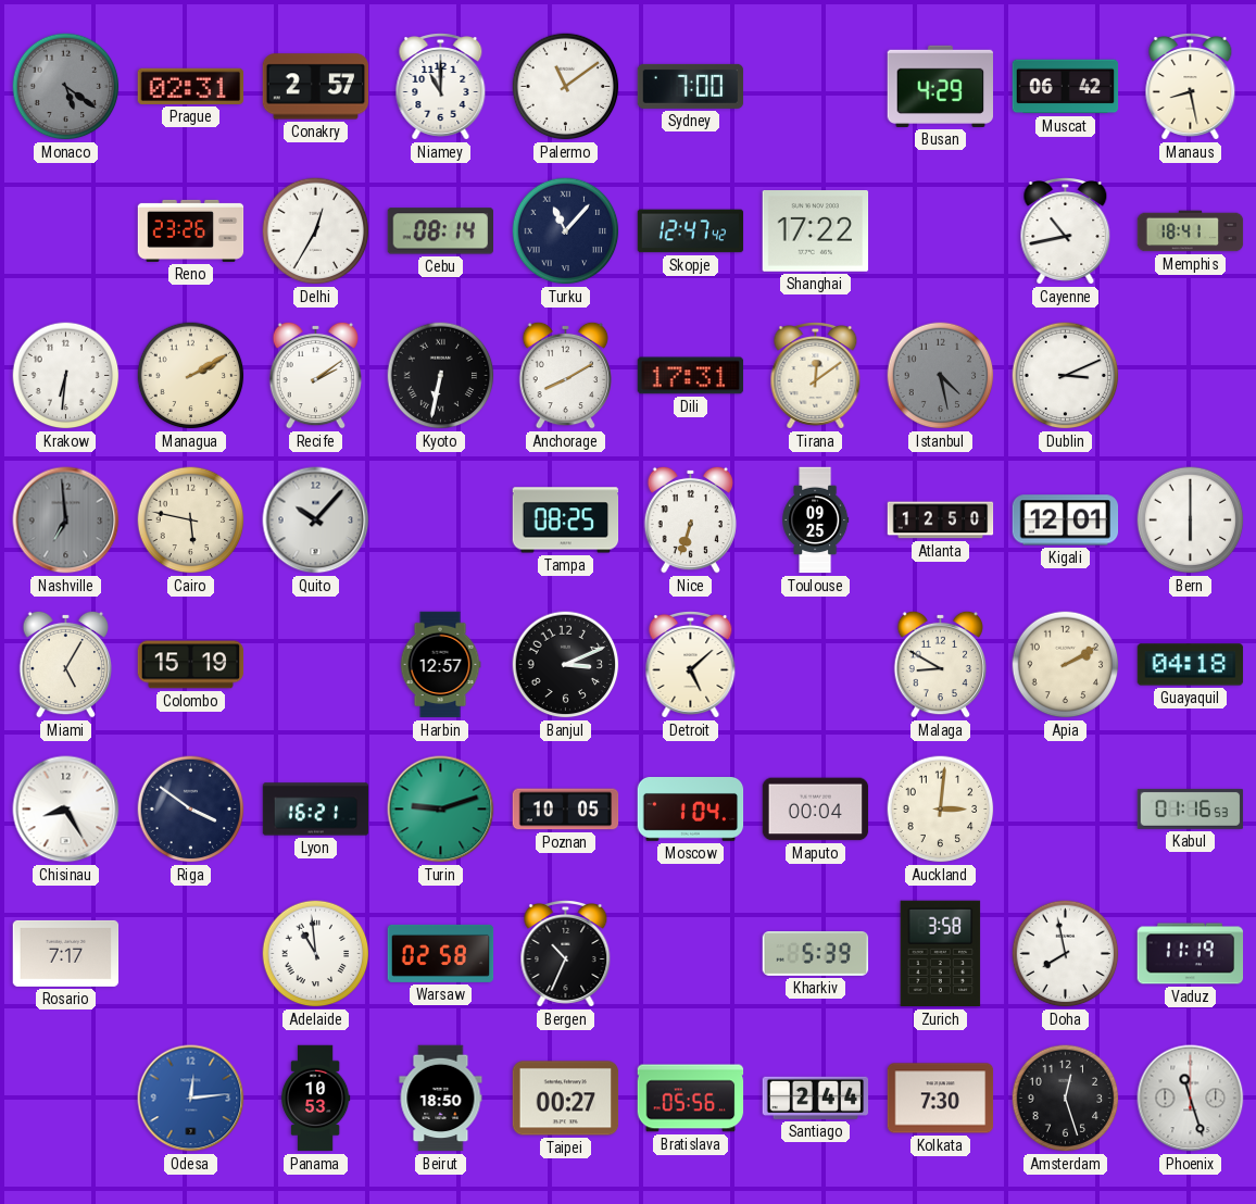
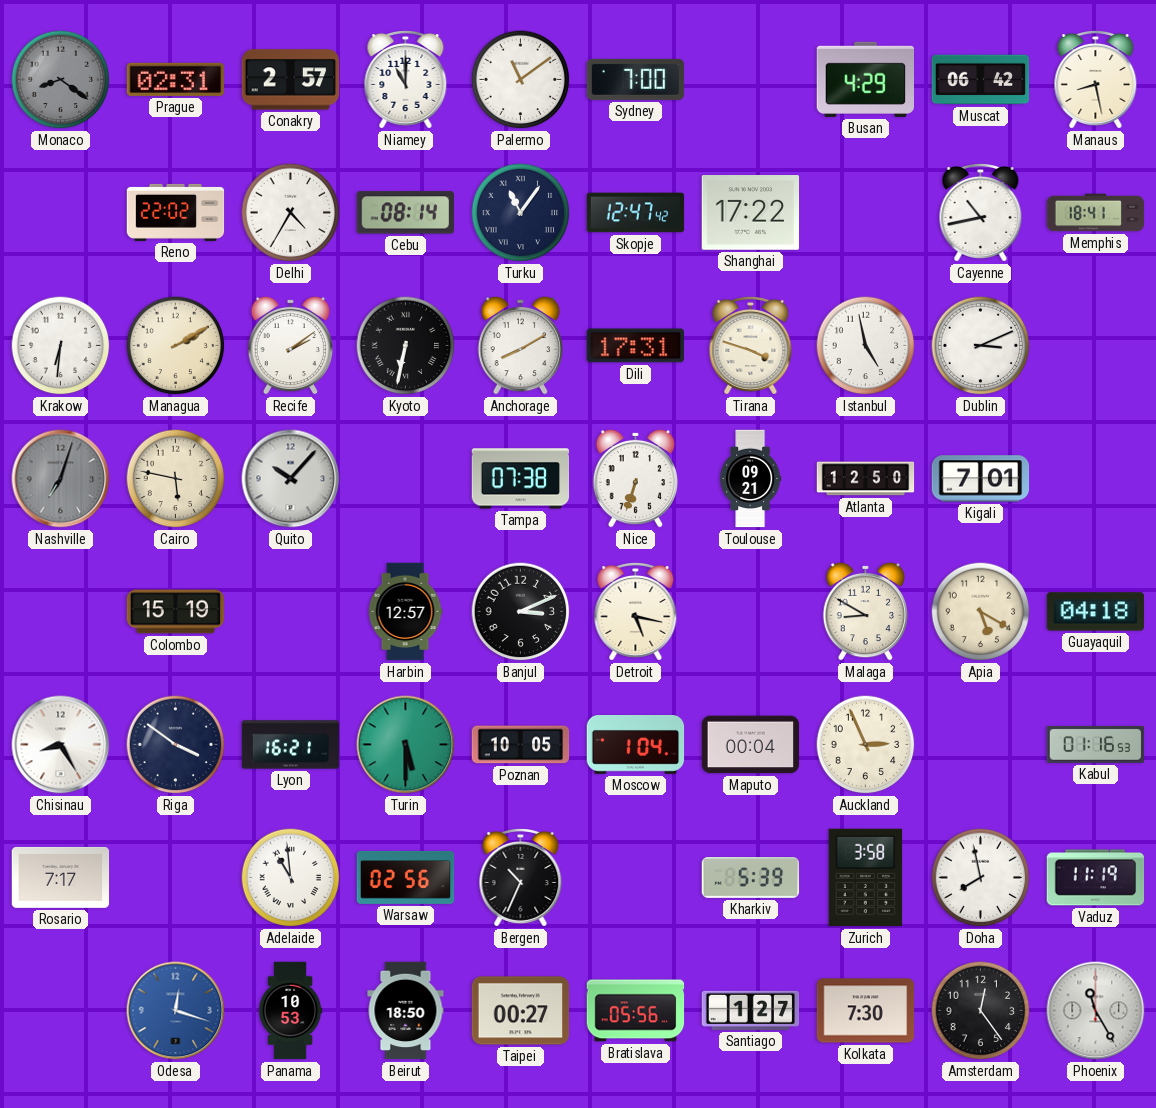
Monaco: 5:21 -> 8:21
Reno: 23:26 -> 22:02
Delhi: 12:35 -> 4:35
Turku: 11:07 -> 11:06
Tirana: 12:09 -> 3:48
Istanbul: 4:28 -> 4:58
Istanbul dial: grey -> white
Nashville: 6:59 -> 7:03
Tampa: 08:25 -> 07:38
Toulouse: 09:25 -> 09:21
Kigali: 12:01 -> 7:01
Bern: 6:00 -> none
Miami: 5:05 -> none
Detroit: 5:08 -> 5:17
Apia: 2:10 -> 5:20
Turin: 9:12 -> 5:30
Auckland: 3:01 -> 2:56
Warsaw: 02:58 -> 02:56
Odesa: 12:14 -> 12:18
Santiago: 2:44 -> 1:27
Amsterdam: 12:27 -> 12:24
Phoenix: 11:27 -> 11:25
